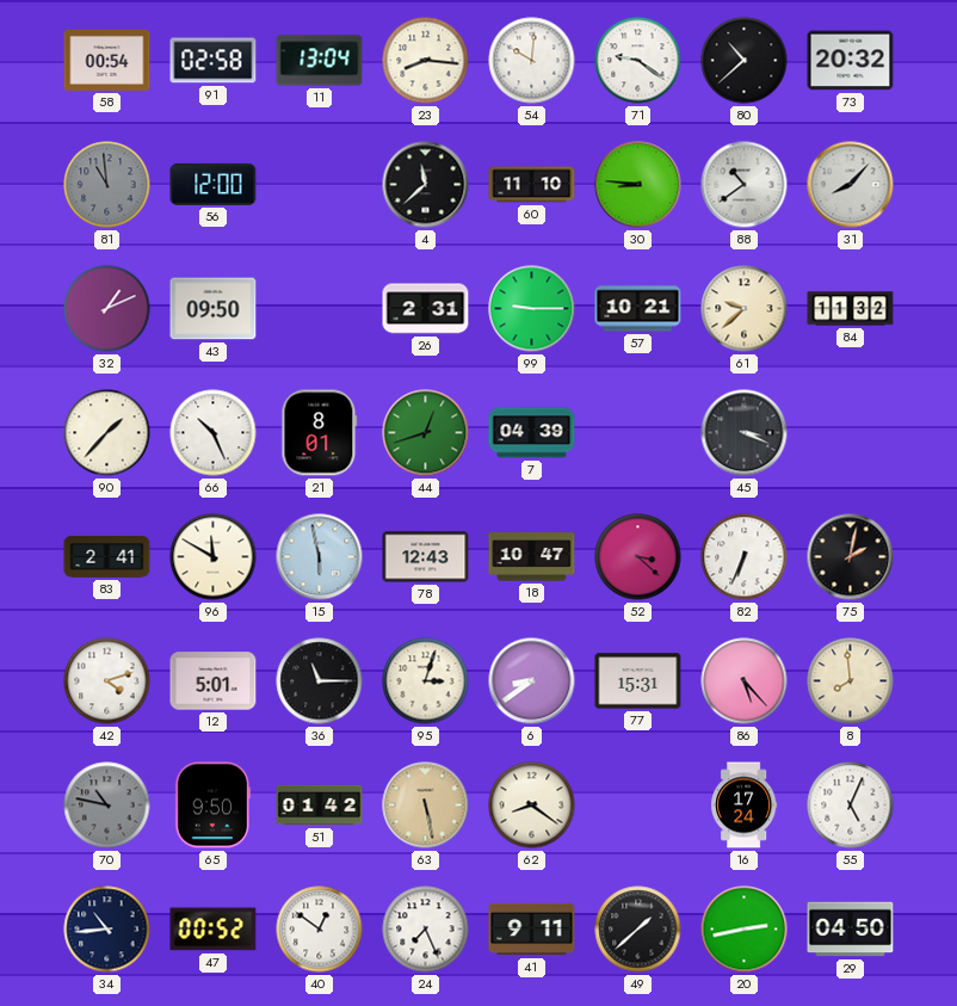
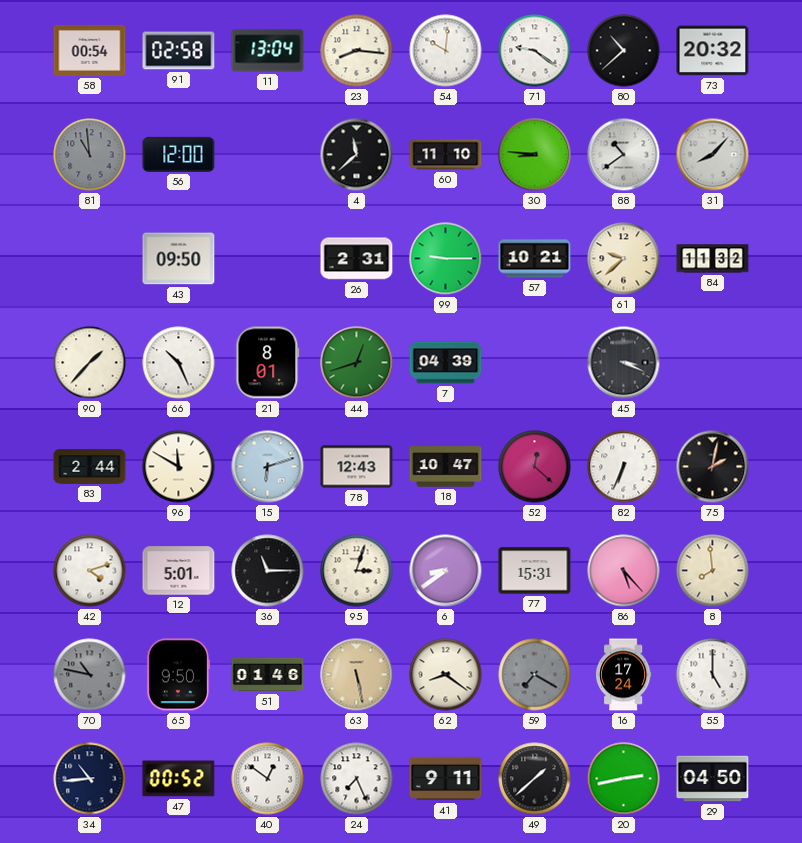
32: 1:11 -> none
83: 2:41 -> 2:44
15: 5:58 -> 6:12
52: 3:22 -> 12:22
51: 01:42 -> 01:46
59: none -> 7:20
55: 5:04 -> 5:00
